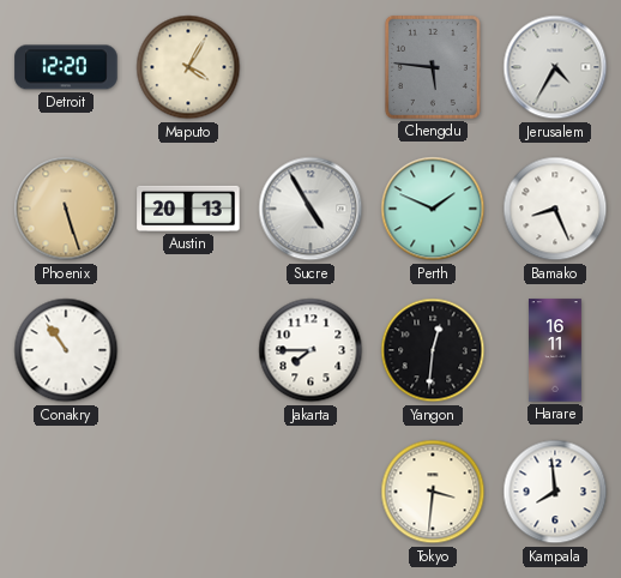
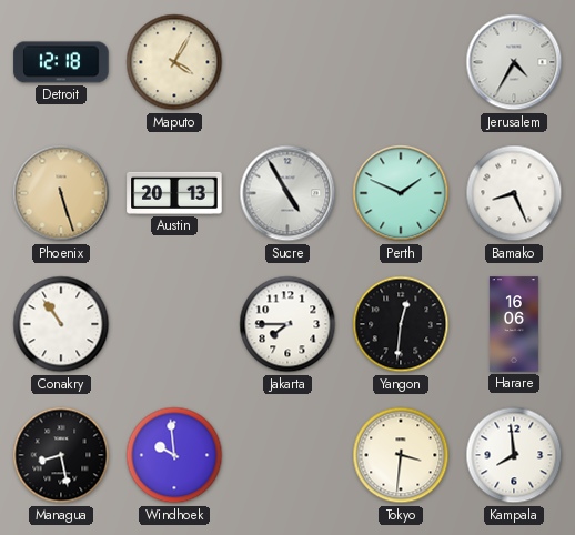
Detroit: 12:20 -> 12:18
Chengdu: 5:46 -> none
Harare: 16:11 -> 16:06
Managua: none -> 8:28
Windhoek: none -> 9:59
